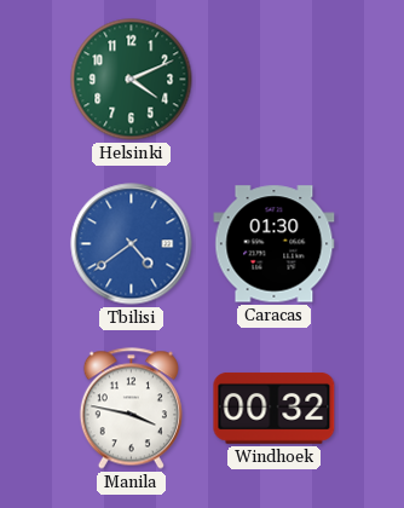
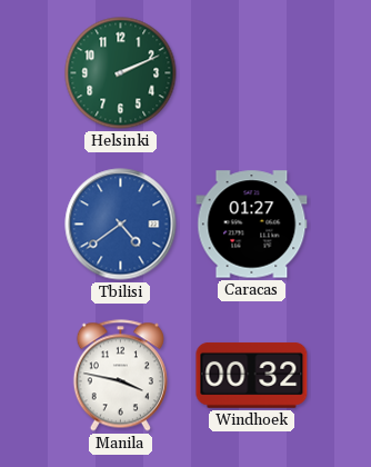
Helsinki: 4:11 -> 2:11
Caracas: 01:30 -> 01:27
